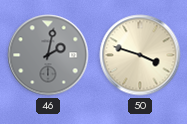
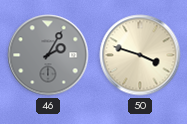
46: 2:02 -> 2:05
